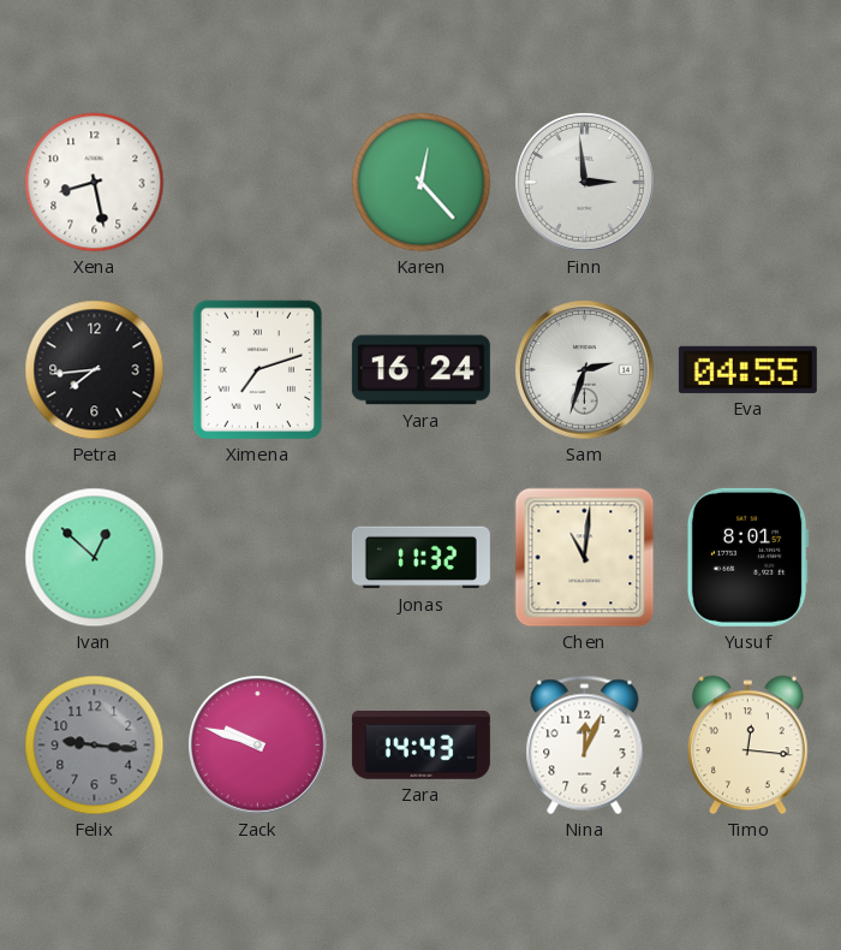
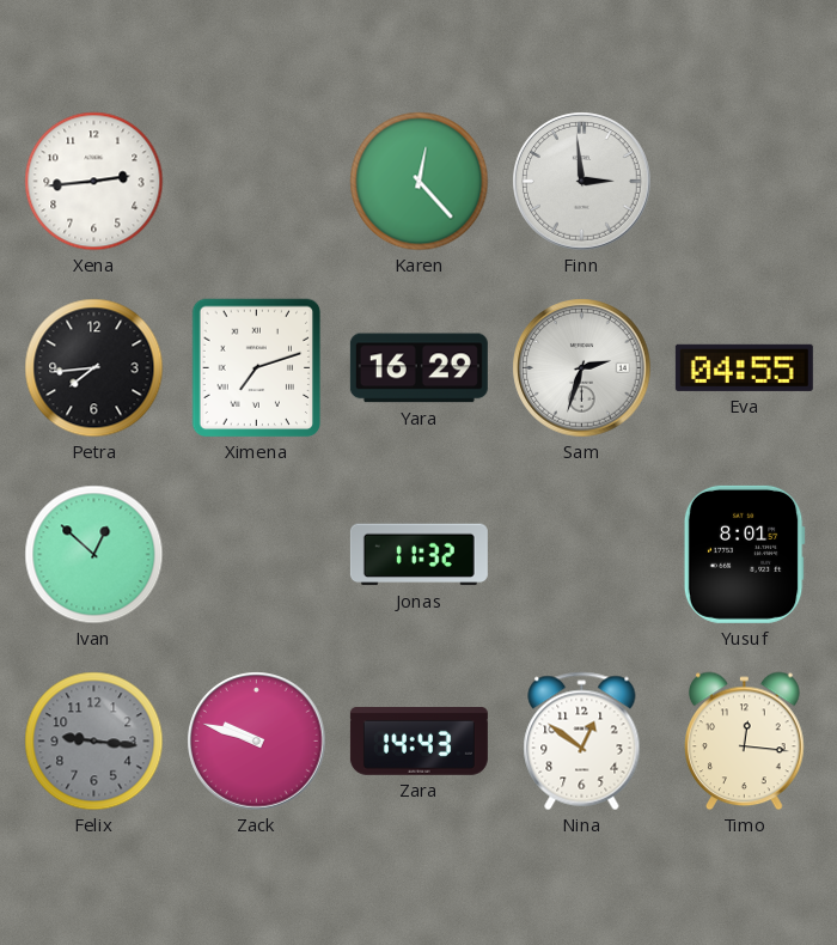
Xena: 8:28 -> 2:44
Yara: 16:24 -> 16:29
Chen: 11:01 -> none
Nina: 12:04 -> 12:51
